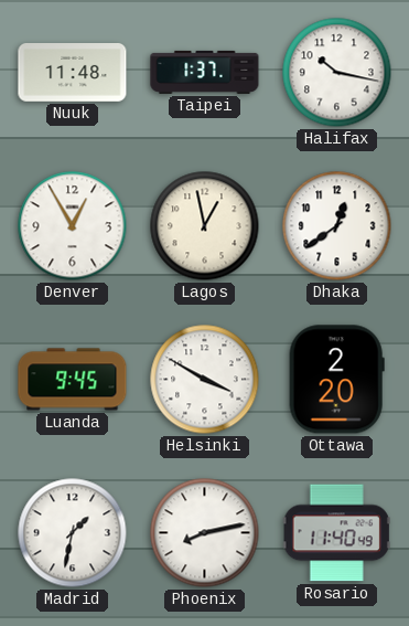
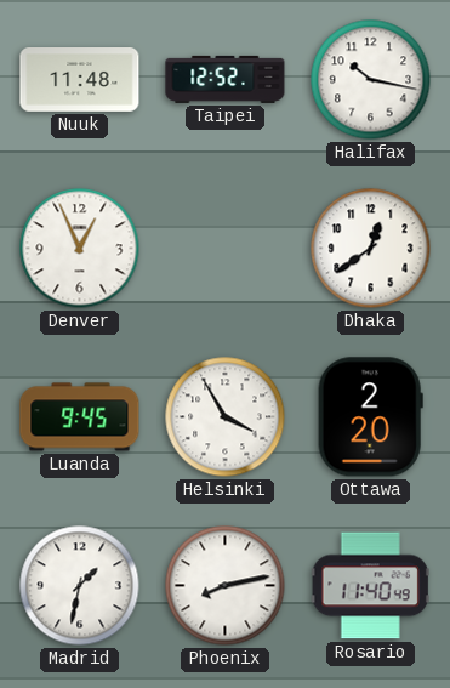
Taipei: 1:37 -> 12:52
Denver: 12:55 -> 12:56
Lagos: 12:58 -> none
Helsinki: 3:50 -> 3:55
